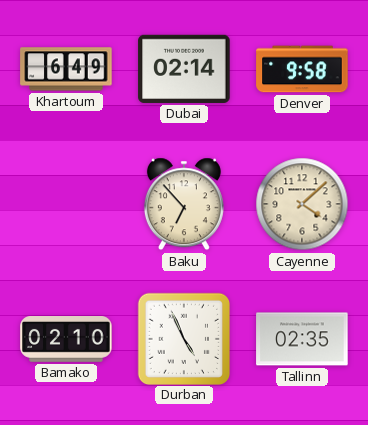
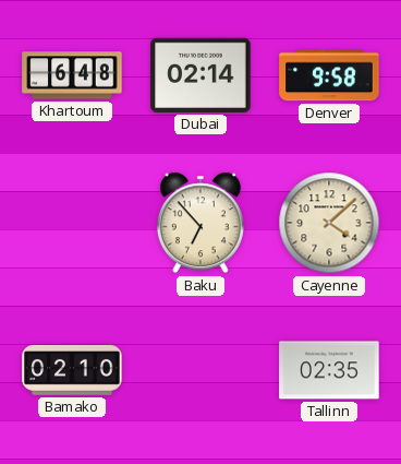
Khartoum: 6:49 -> 6:48
Durban: 4:56 -> none
